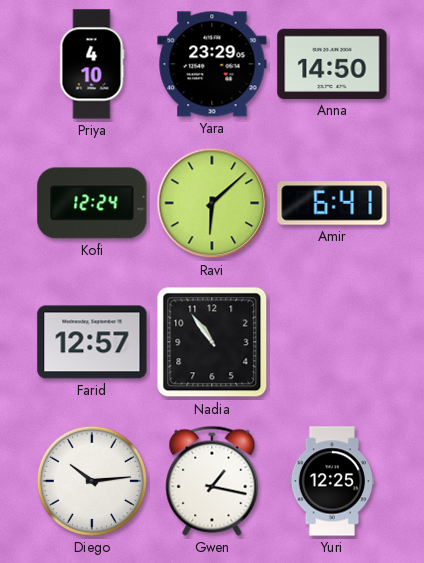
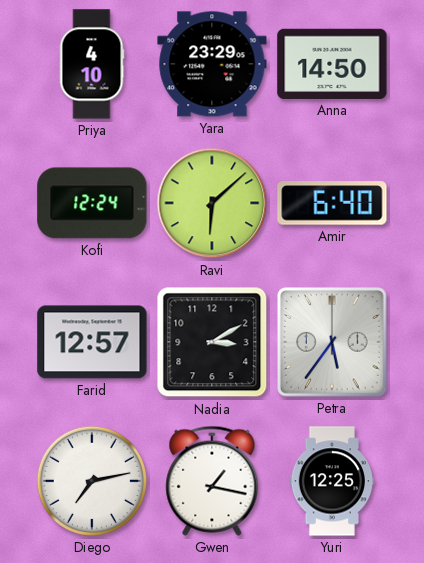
Amir: 6:41 -> 6:40
Nadia: 10:54 -> 3:10
Petra: none -> 5:36
Diego: 10:14 -> 7:13
